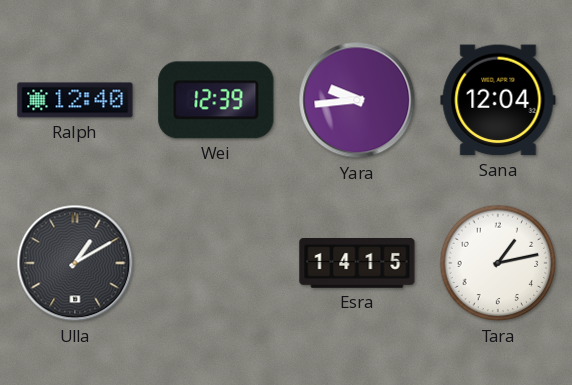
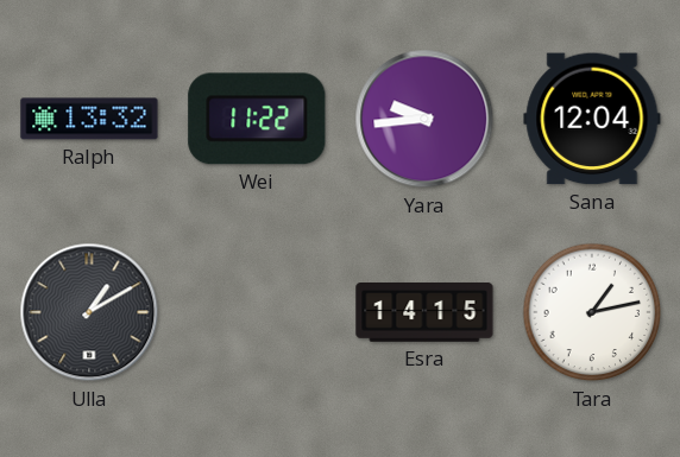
Ralph: 12:40 -> 13:32
Wei: 12:39 -> 11:22
